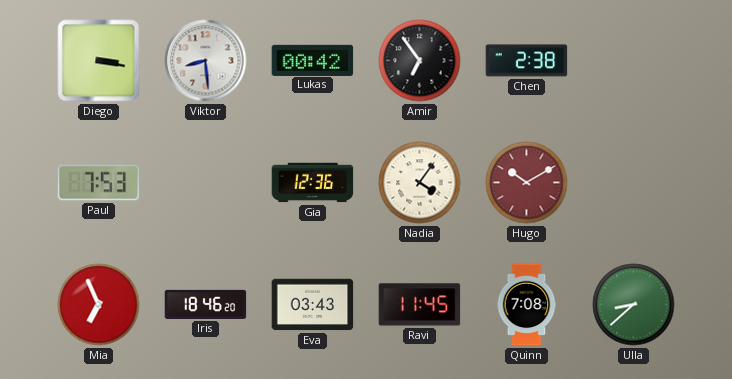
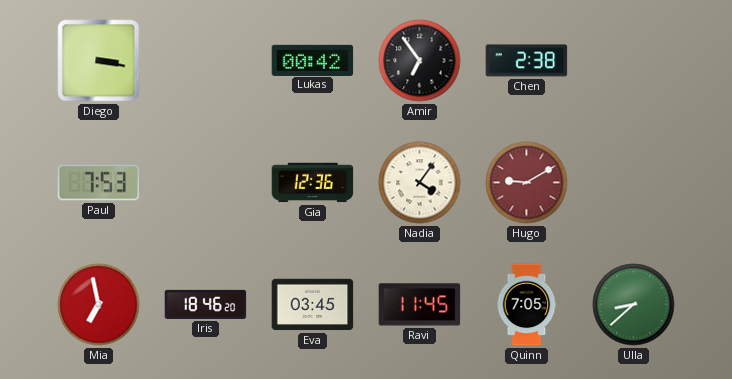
Viktor: 8:29 -> none
Hugo: 10:10 -> 9:10
Mia: 6:56 -> 6:58
Eva: 03:43 -> 03:45
Quinn: 7:08 -> 7:05
